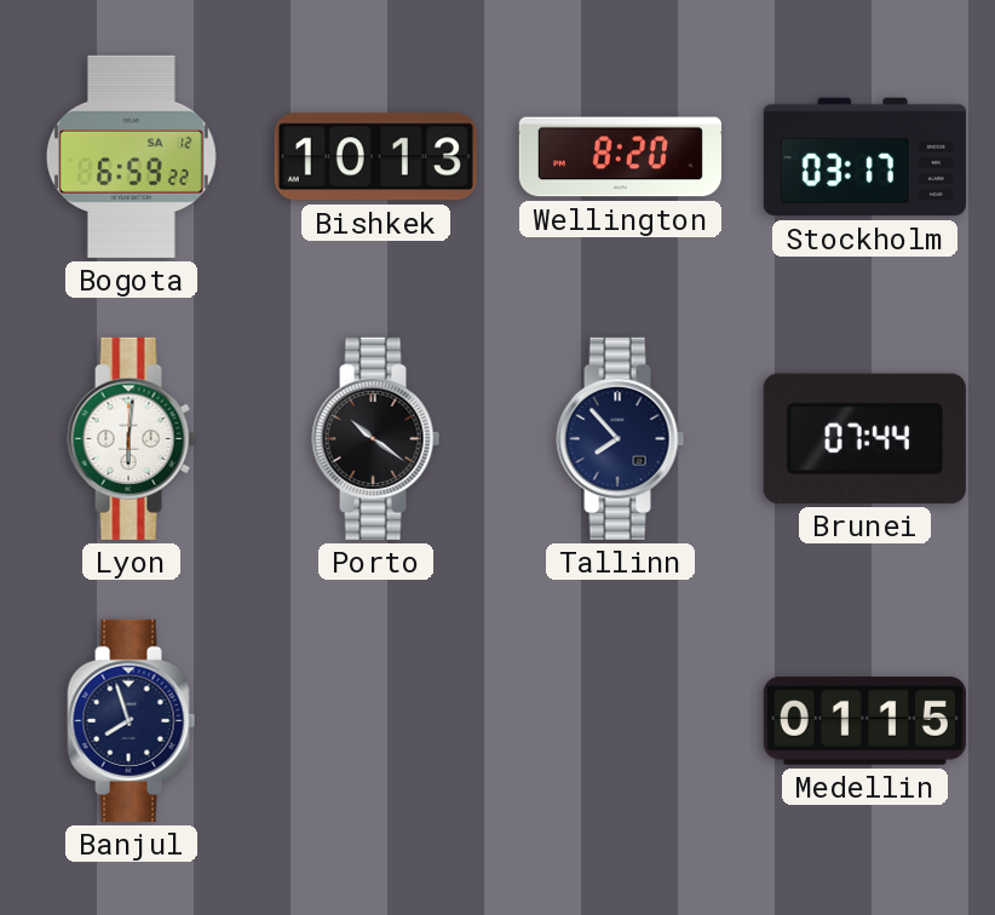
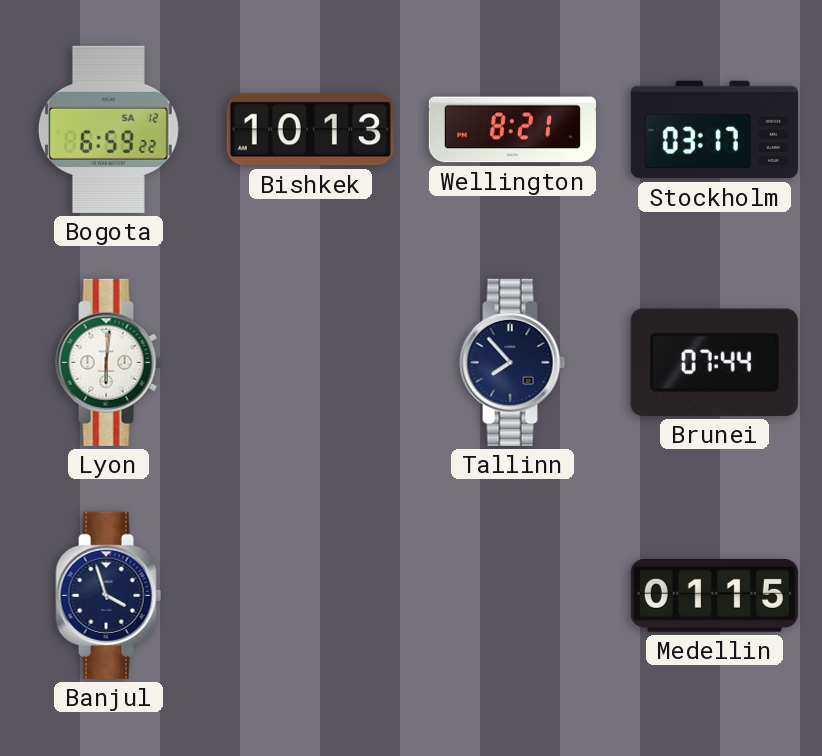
Wellington: 8:20 -> 8:21
Porto: 10:21 -> none
Banjul: 7:57 -> 3:57
